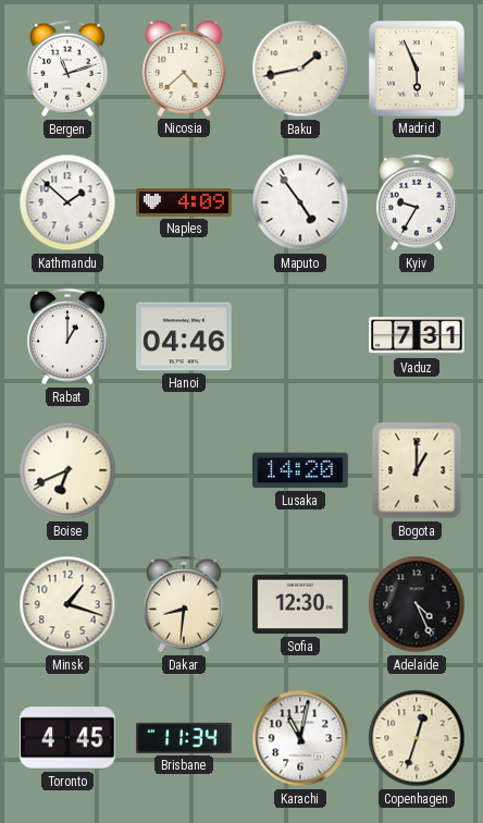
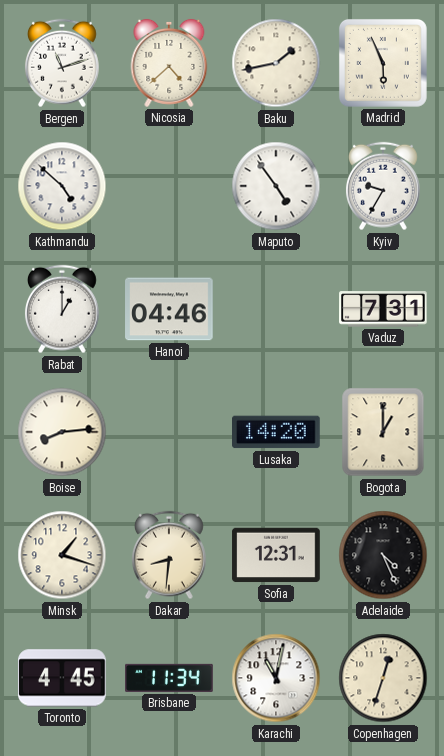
Kathmandu: 1:52 -> 4:52
Naples: 4:09 -> none
Boise: 6:41 -> 8:14
Sofia: 12:30 -> 12:31
